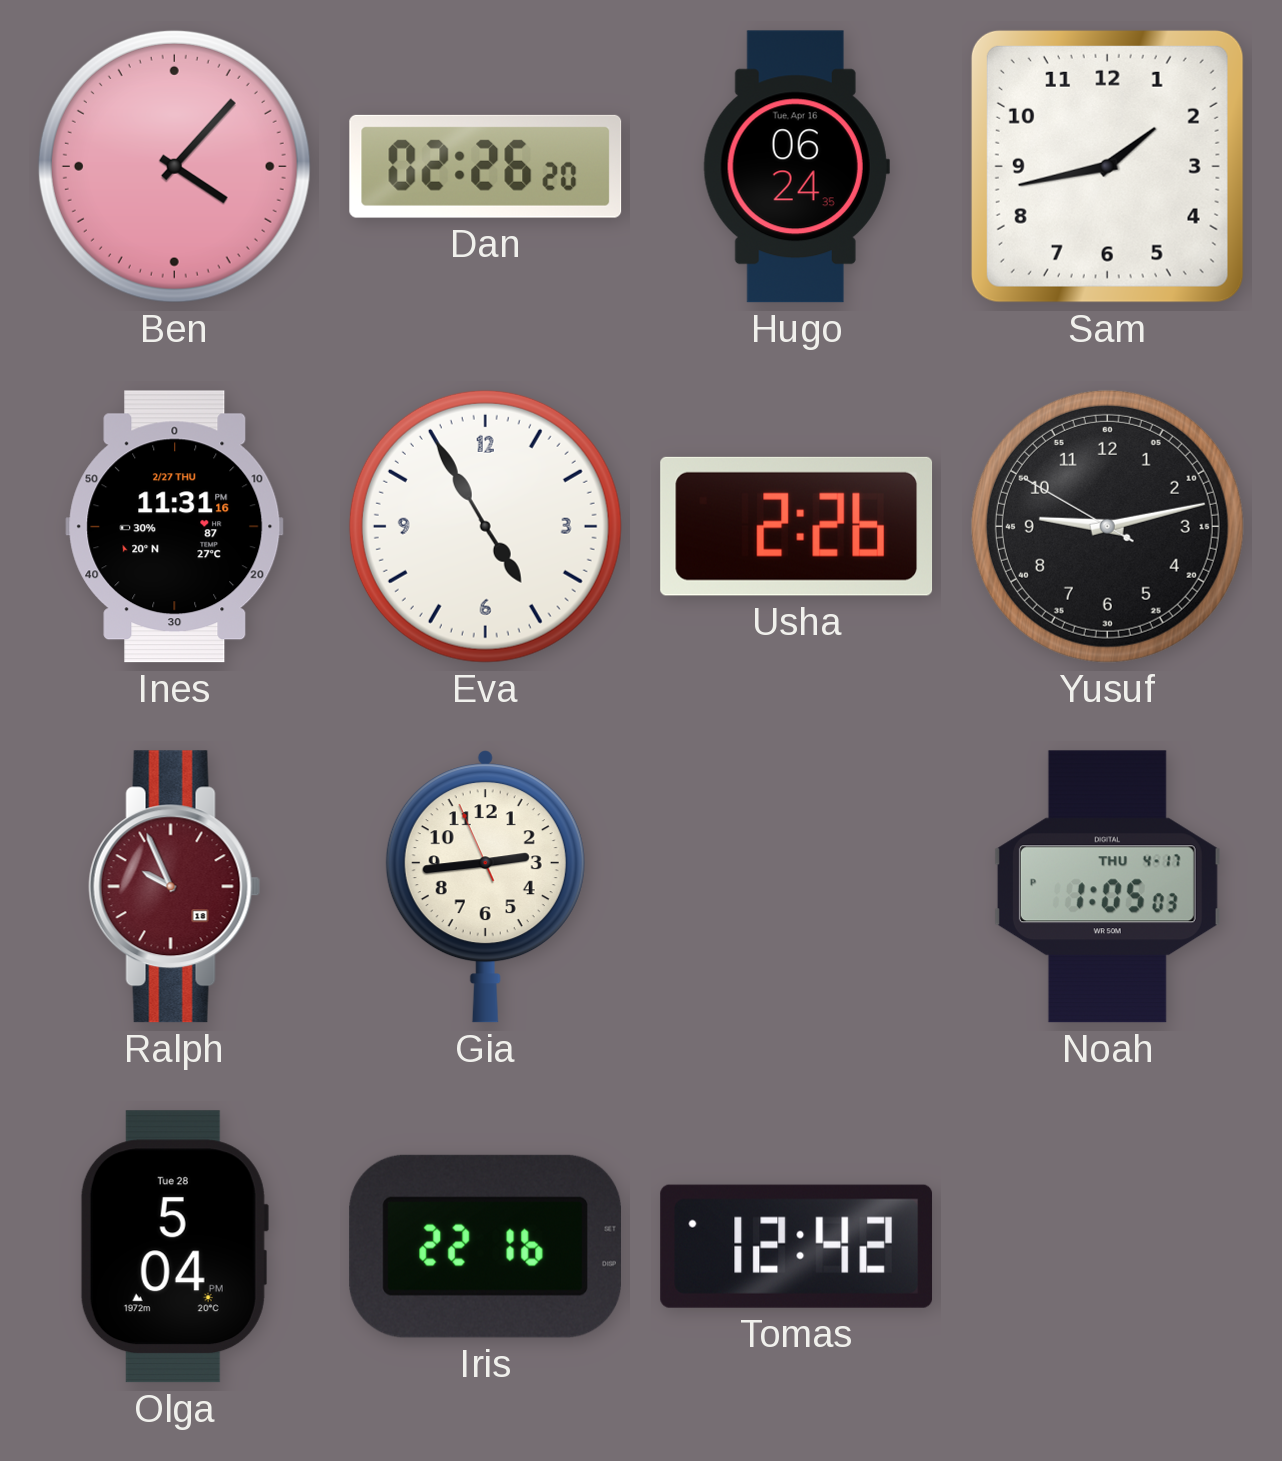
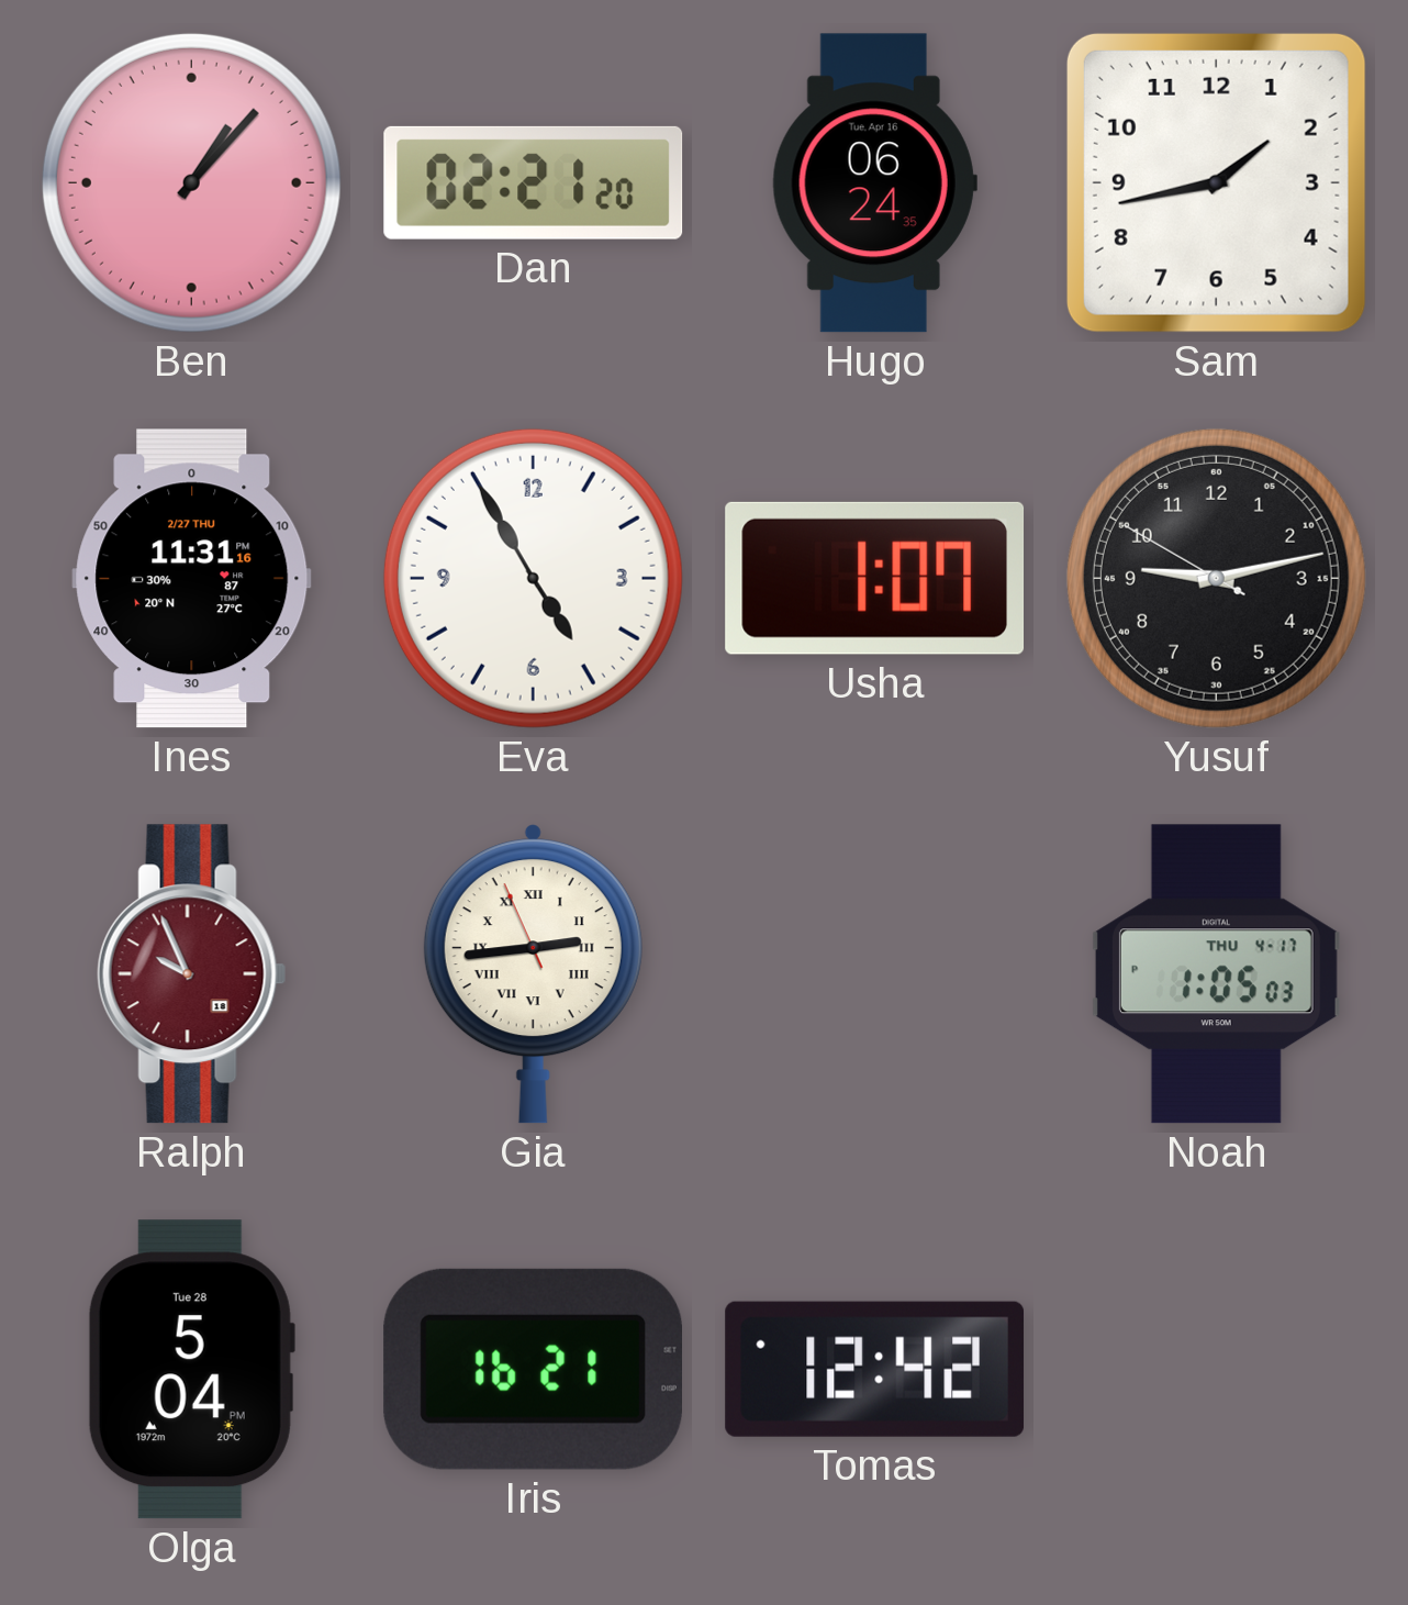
Ben: 4:07 -> 1:07
Dan: 02:26 -> 02:21
Usha: 2:26 -> 1:07
Gia numerals: Arabic -> Roman
Iris: 22:16 -> 16:21
